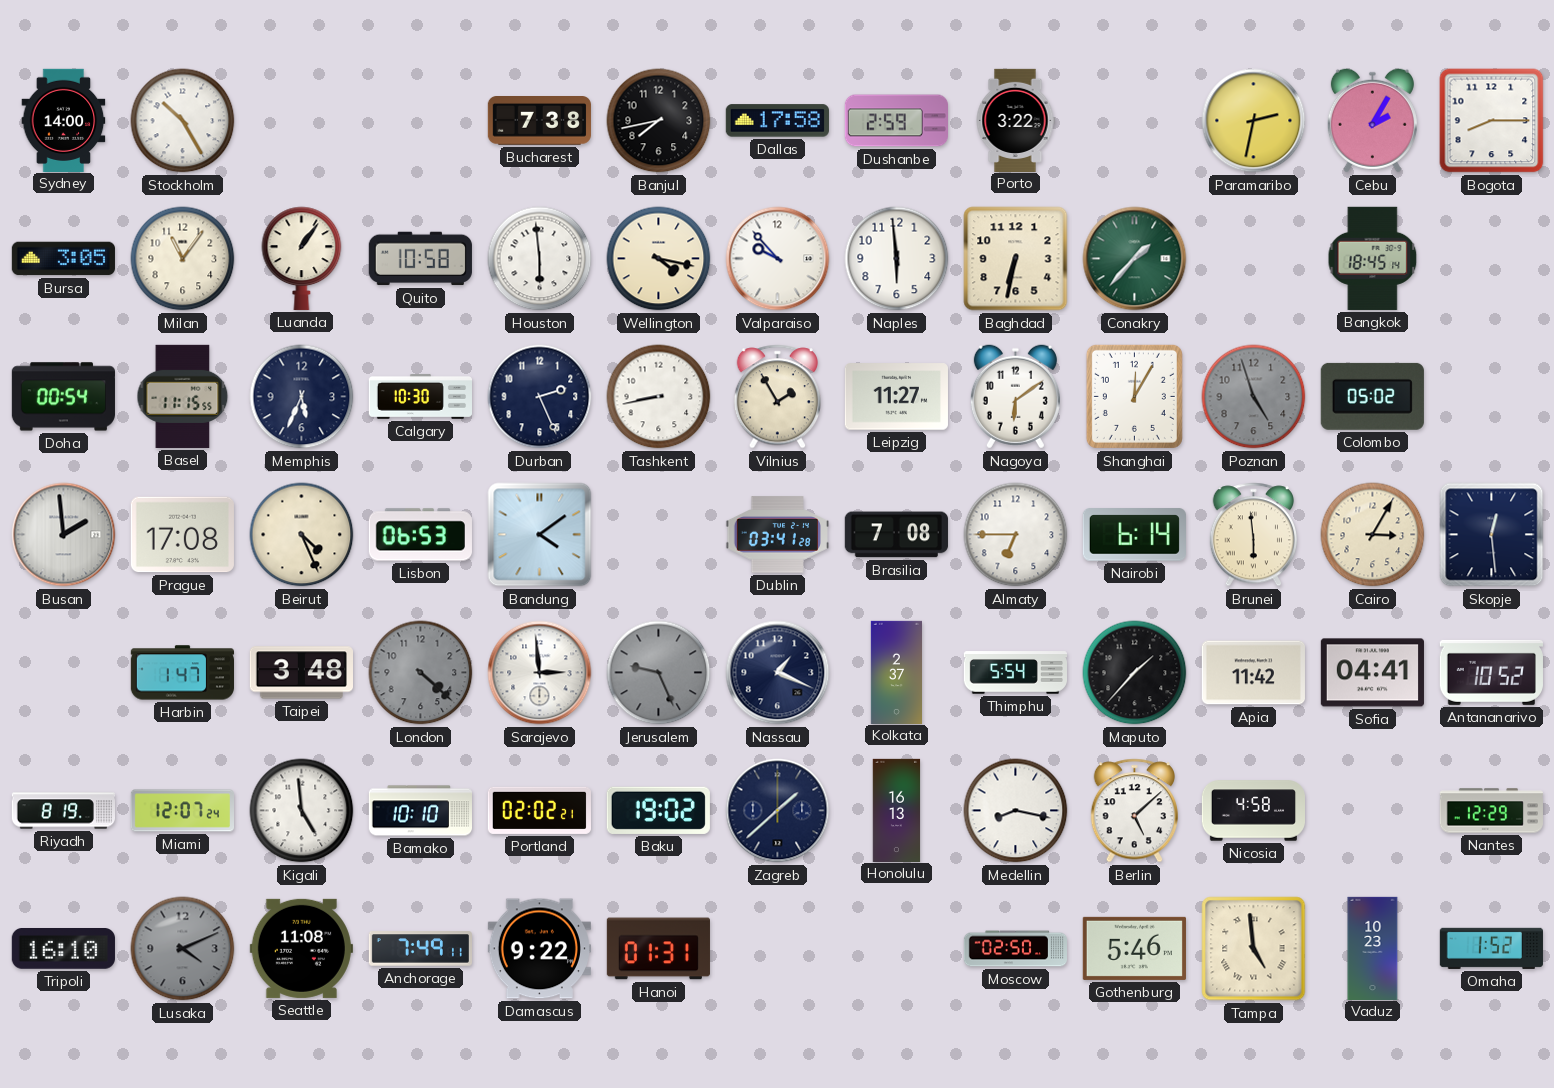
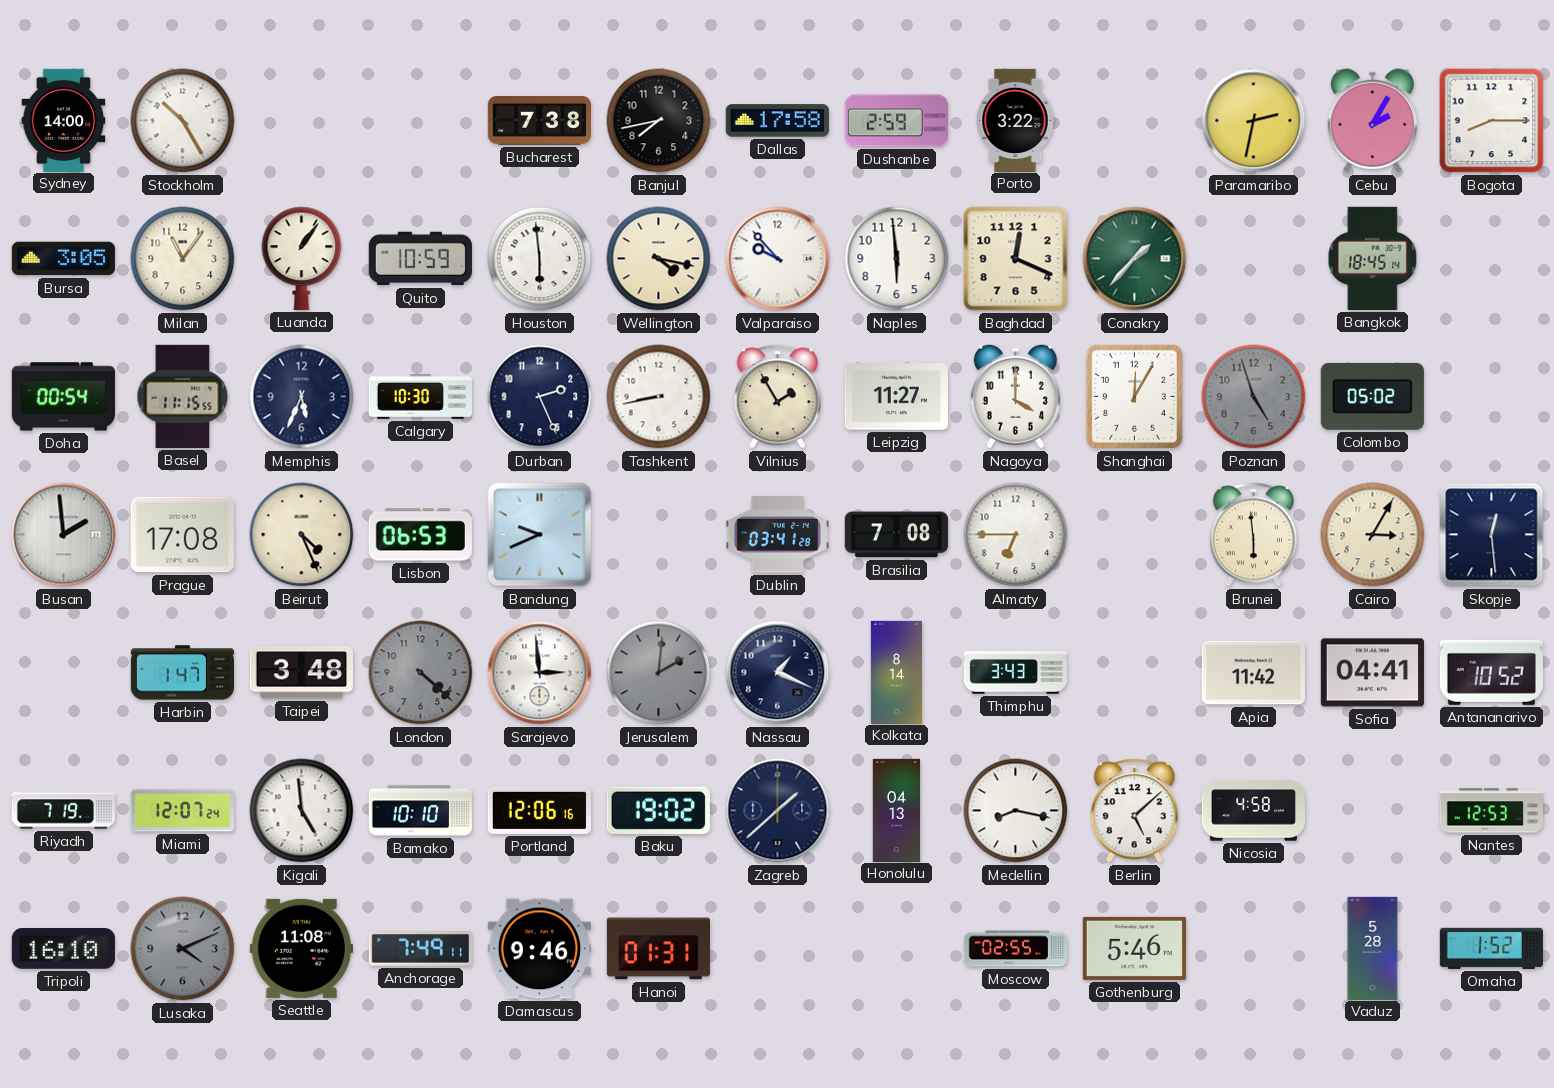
Quito: 10:58 -> 10:59
Baghdad: 6:32 -> 12:19
Nagoya: 6:09 -> 4:00
Bandung: 4:09 -> 9:41
Nairobi: 6:14 -> none
Jerusalem: 9:26 -> 2:01
Kolkata: 2:37 -> 8:14
Thimphu: 5:54 -> 3:43
Maputo: 1:37 -> none
Riyadh: 8:19 -> 7:19
Portland: 02:02 -> 12:06
Honolulu: 16:13 -> 04:13
Nantes: 12:29 -> 12:53
Damascus: 9:22 -> 9:46
Moscow: 02:50 -> 02:55
Tampa: 4:59 -> none
Vaduz: 10:23 -> 5:28
